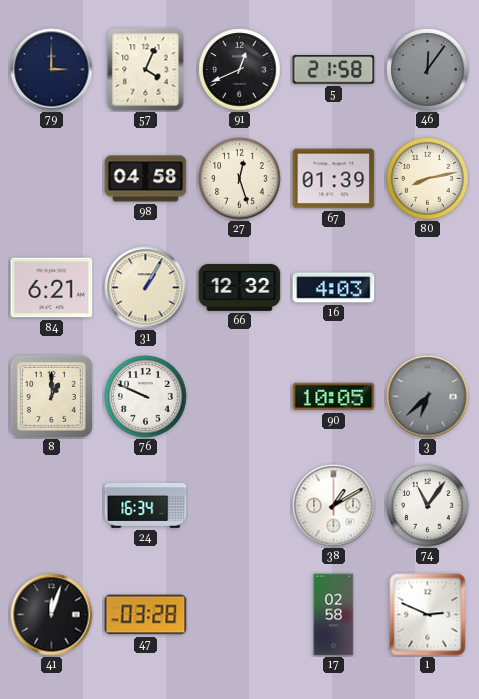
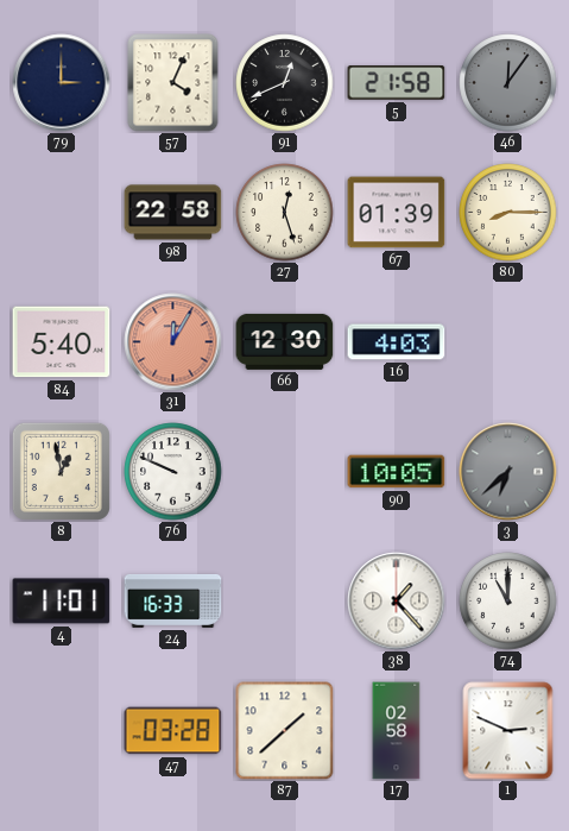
98: 04:58 -> 22:58
80: 8:13 -> 8:15
84: 6:21 -> 5:40
31: 1:05 -> 12:05
31 dial: cream -> salmon
66: 12:32 -> 12:30
8: 1:00 -> 12:58
4: none -> 11:01
24: 16:34 -> 16:33
38: 1:10 -> 1:23
74: 11:06 -> 11:00
41: 12:03 -> none
87: none -> 1:38
